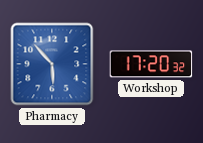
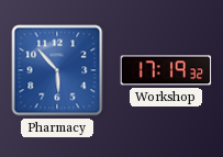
Workshop: 17:20 -> 17:19
